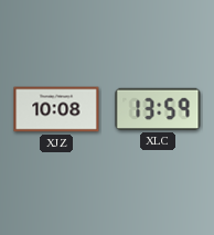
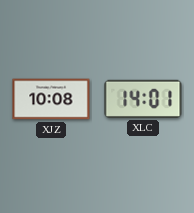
XLC: 13:59 -> 14:01
